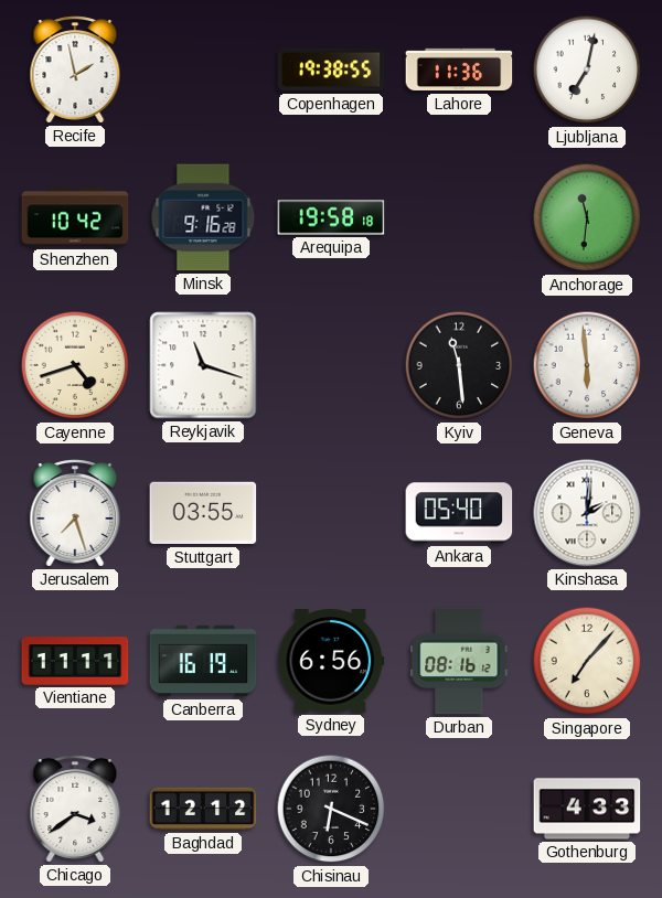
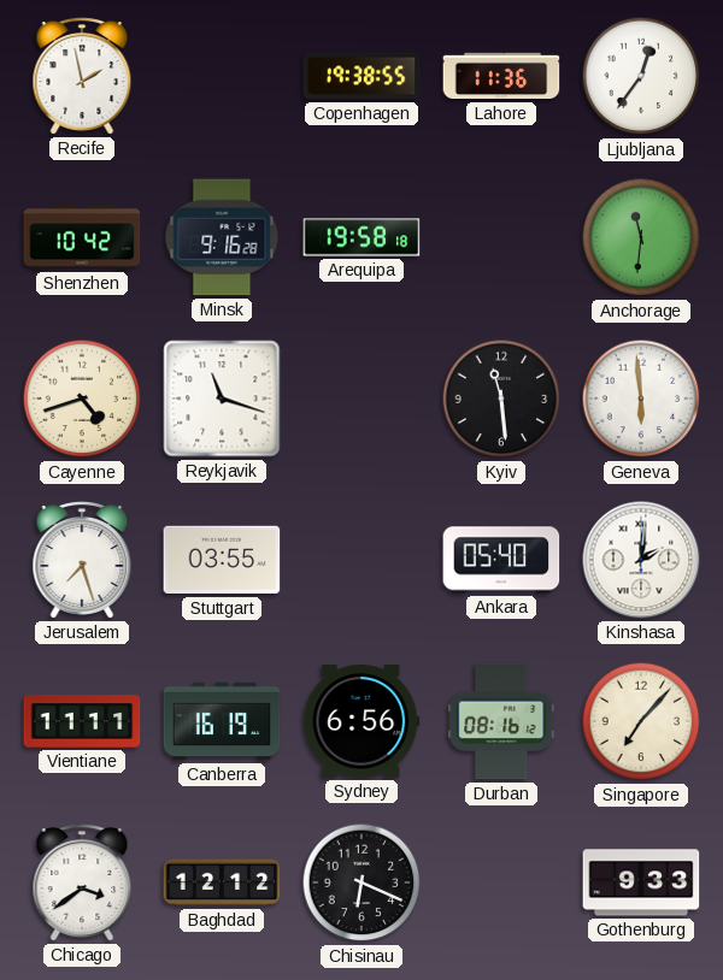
Ljubljana: 7:02 -> 12:36
Gothenburg: 4:33 -> 9:33
